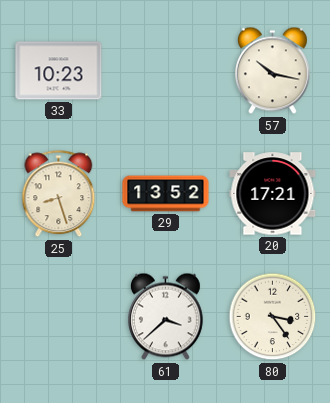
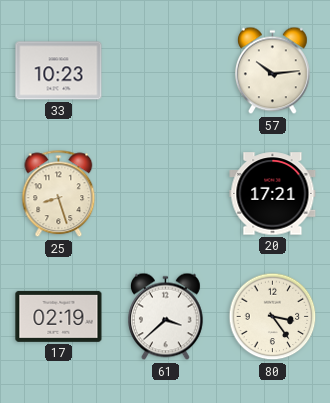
57: 10:17 -> 10:14
29: 13:52 -> none
17: none -> 02:19
